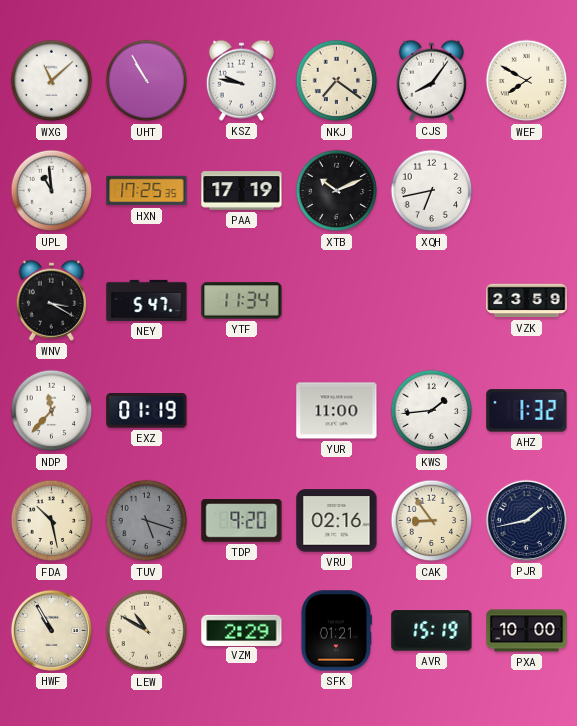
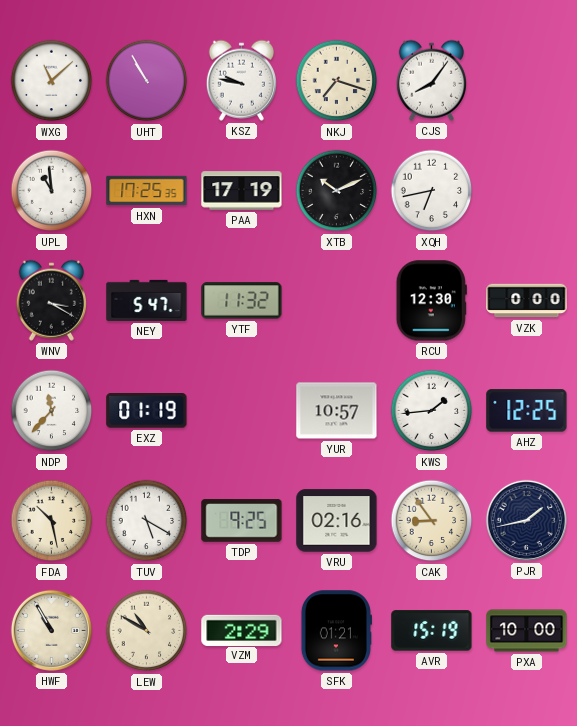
NKJ: 7:21 -> 7:18
WEF: 7:50 -> none
YTF: 11:34 -> 11:32
RCU: none -> 12:30
VZK: 23:59 -> 0:00
YUR: 11:00 -> 10:57
AHZ: 1:32 -> 12:25
TUV: 5:18 -> 5:20
TUV dial: grey -> white
TDP: 9:20 -> 9:25
